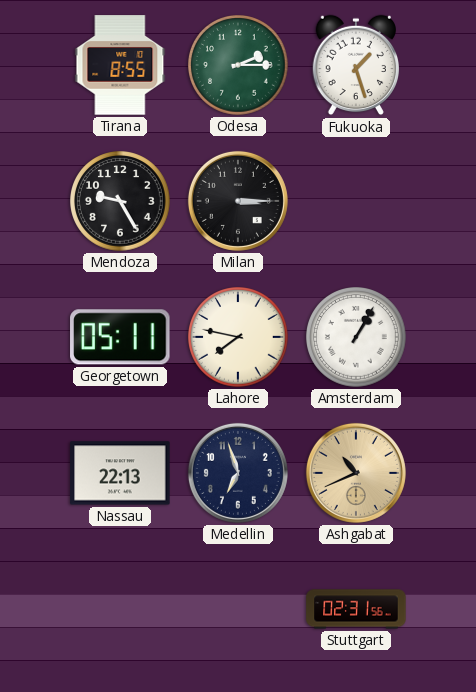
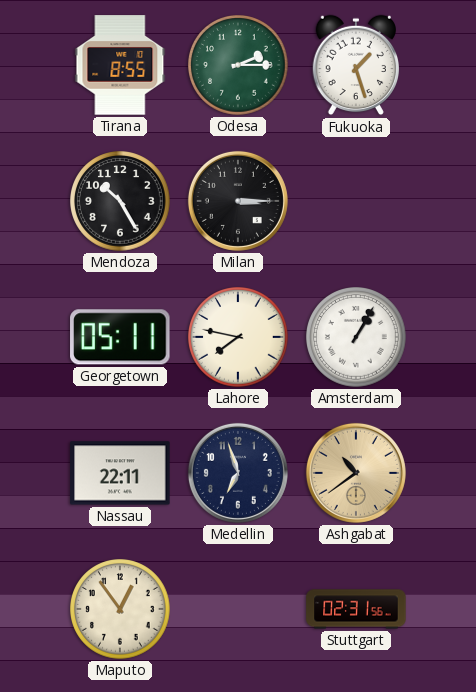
Mendoza: 9:25 -> 10:25
Nassau: 22:13 -> 22:11
Ashgabat: 10:41 -> 10:39
Maputo: none -> 12:54
